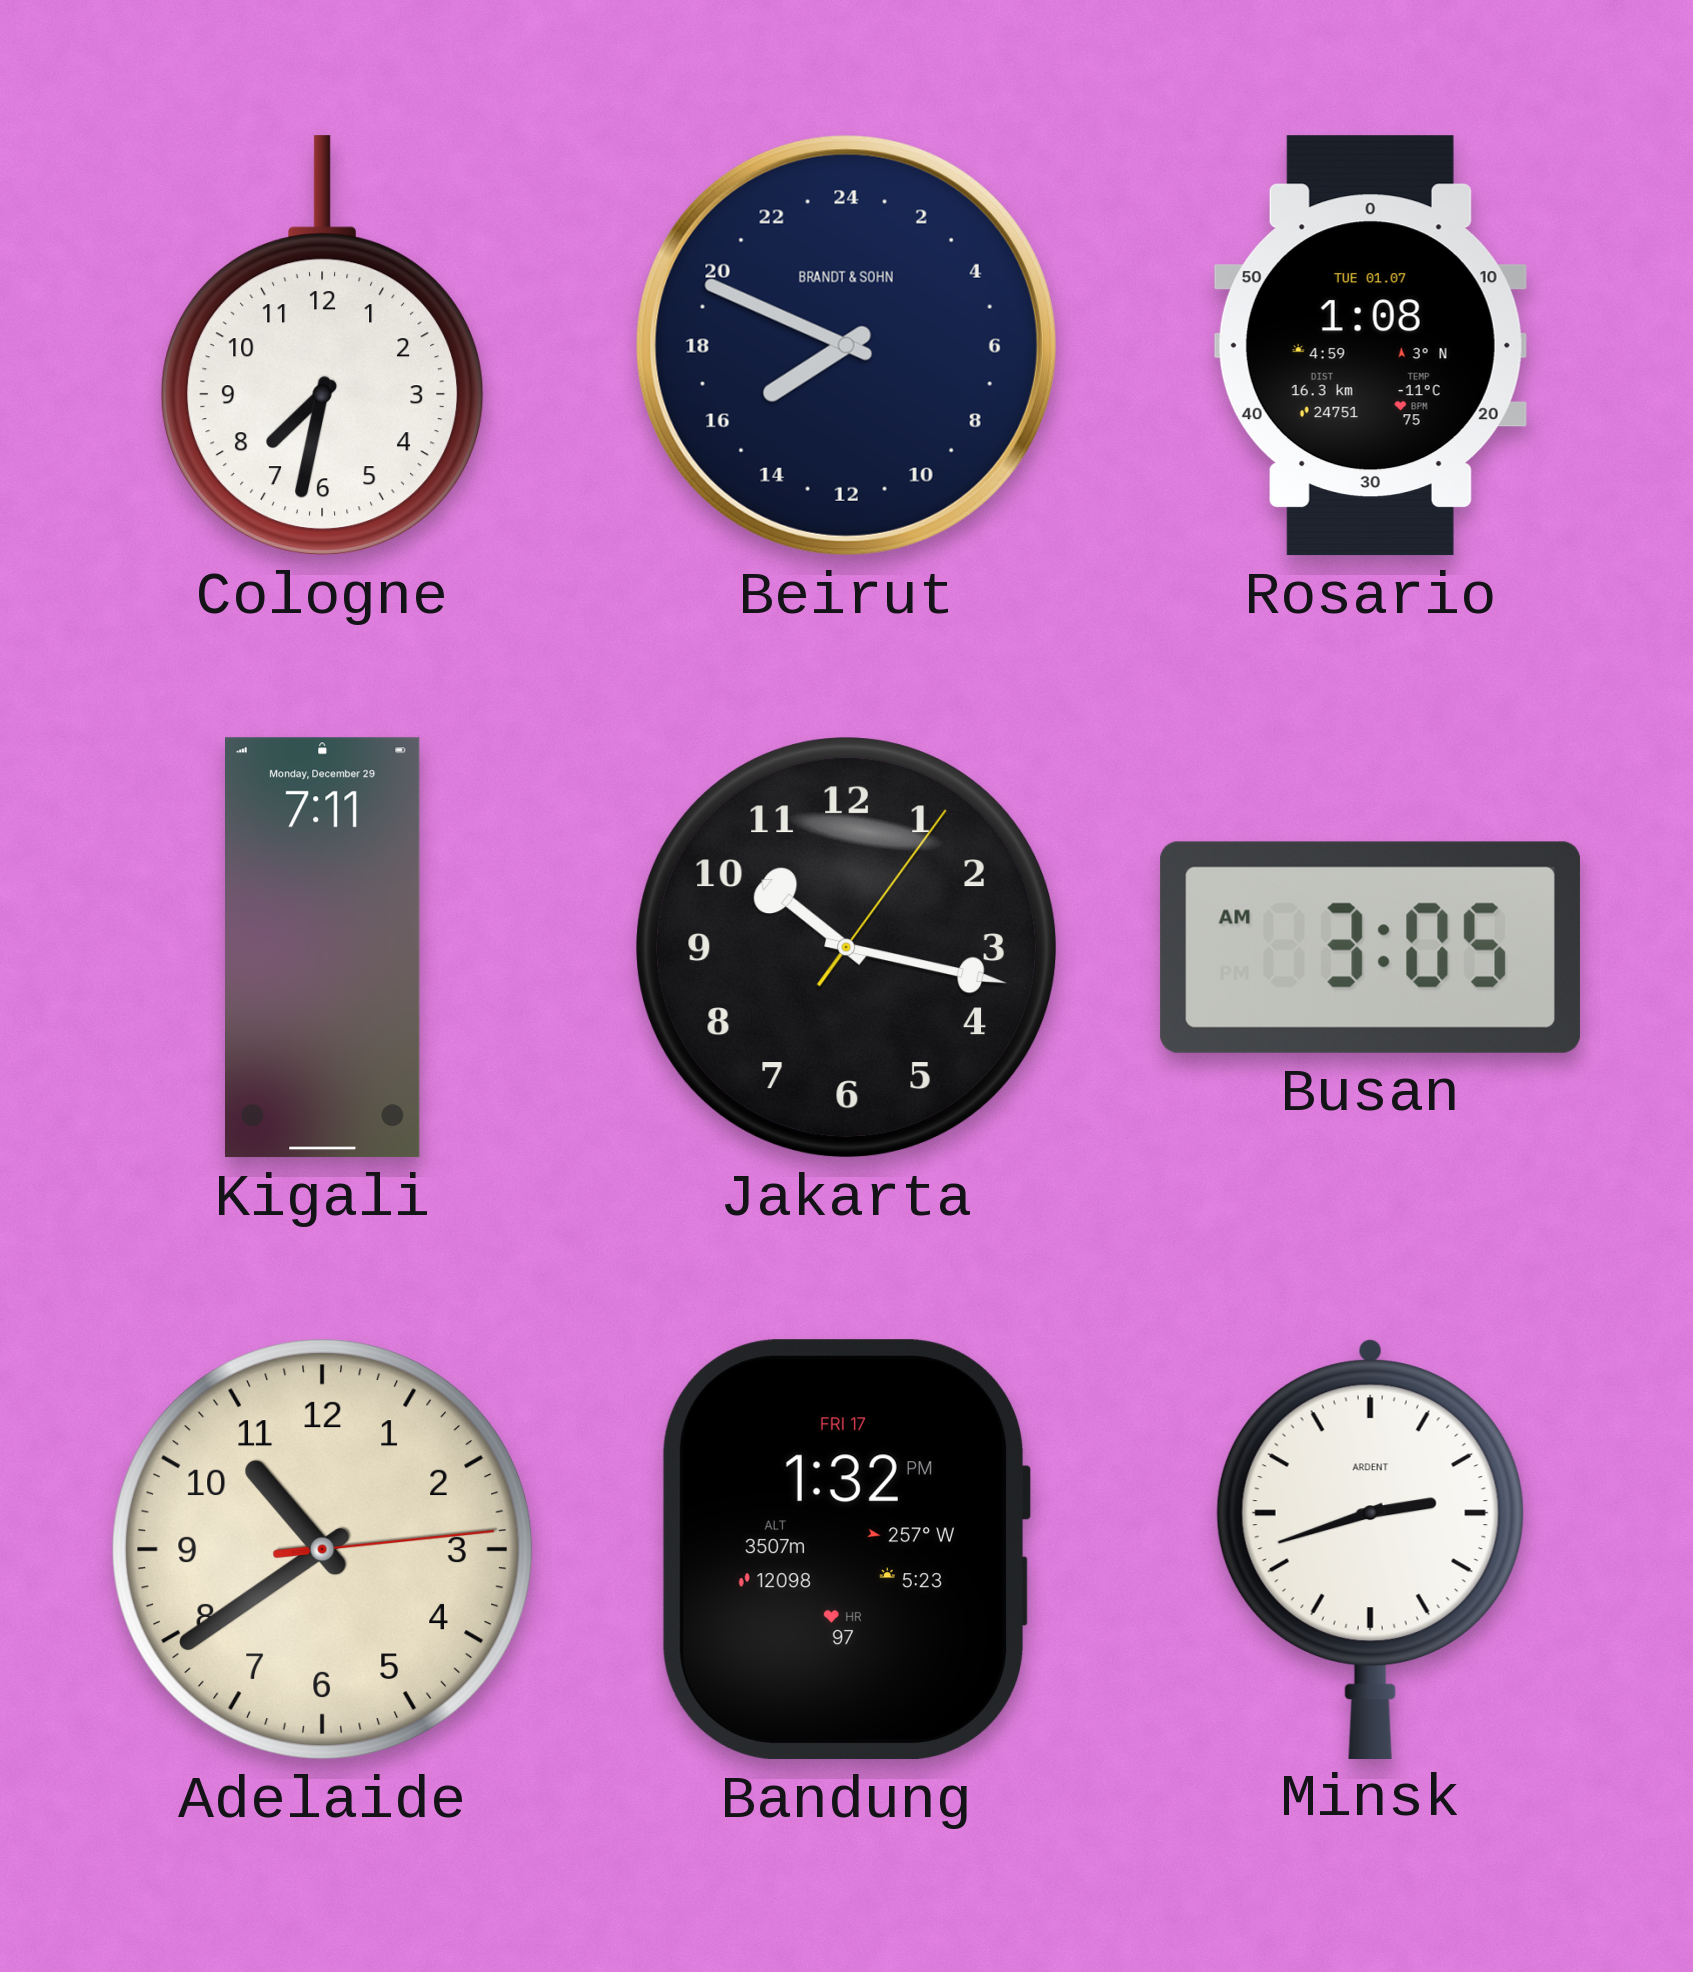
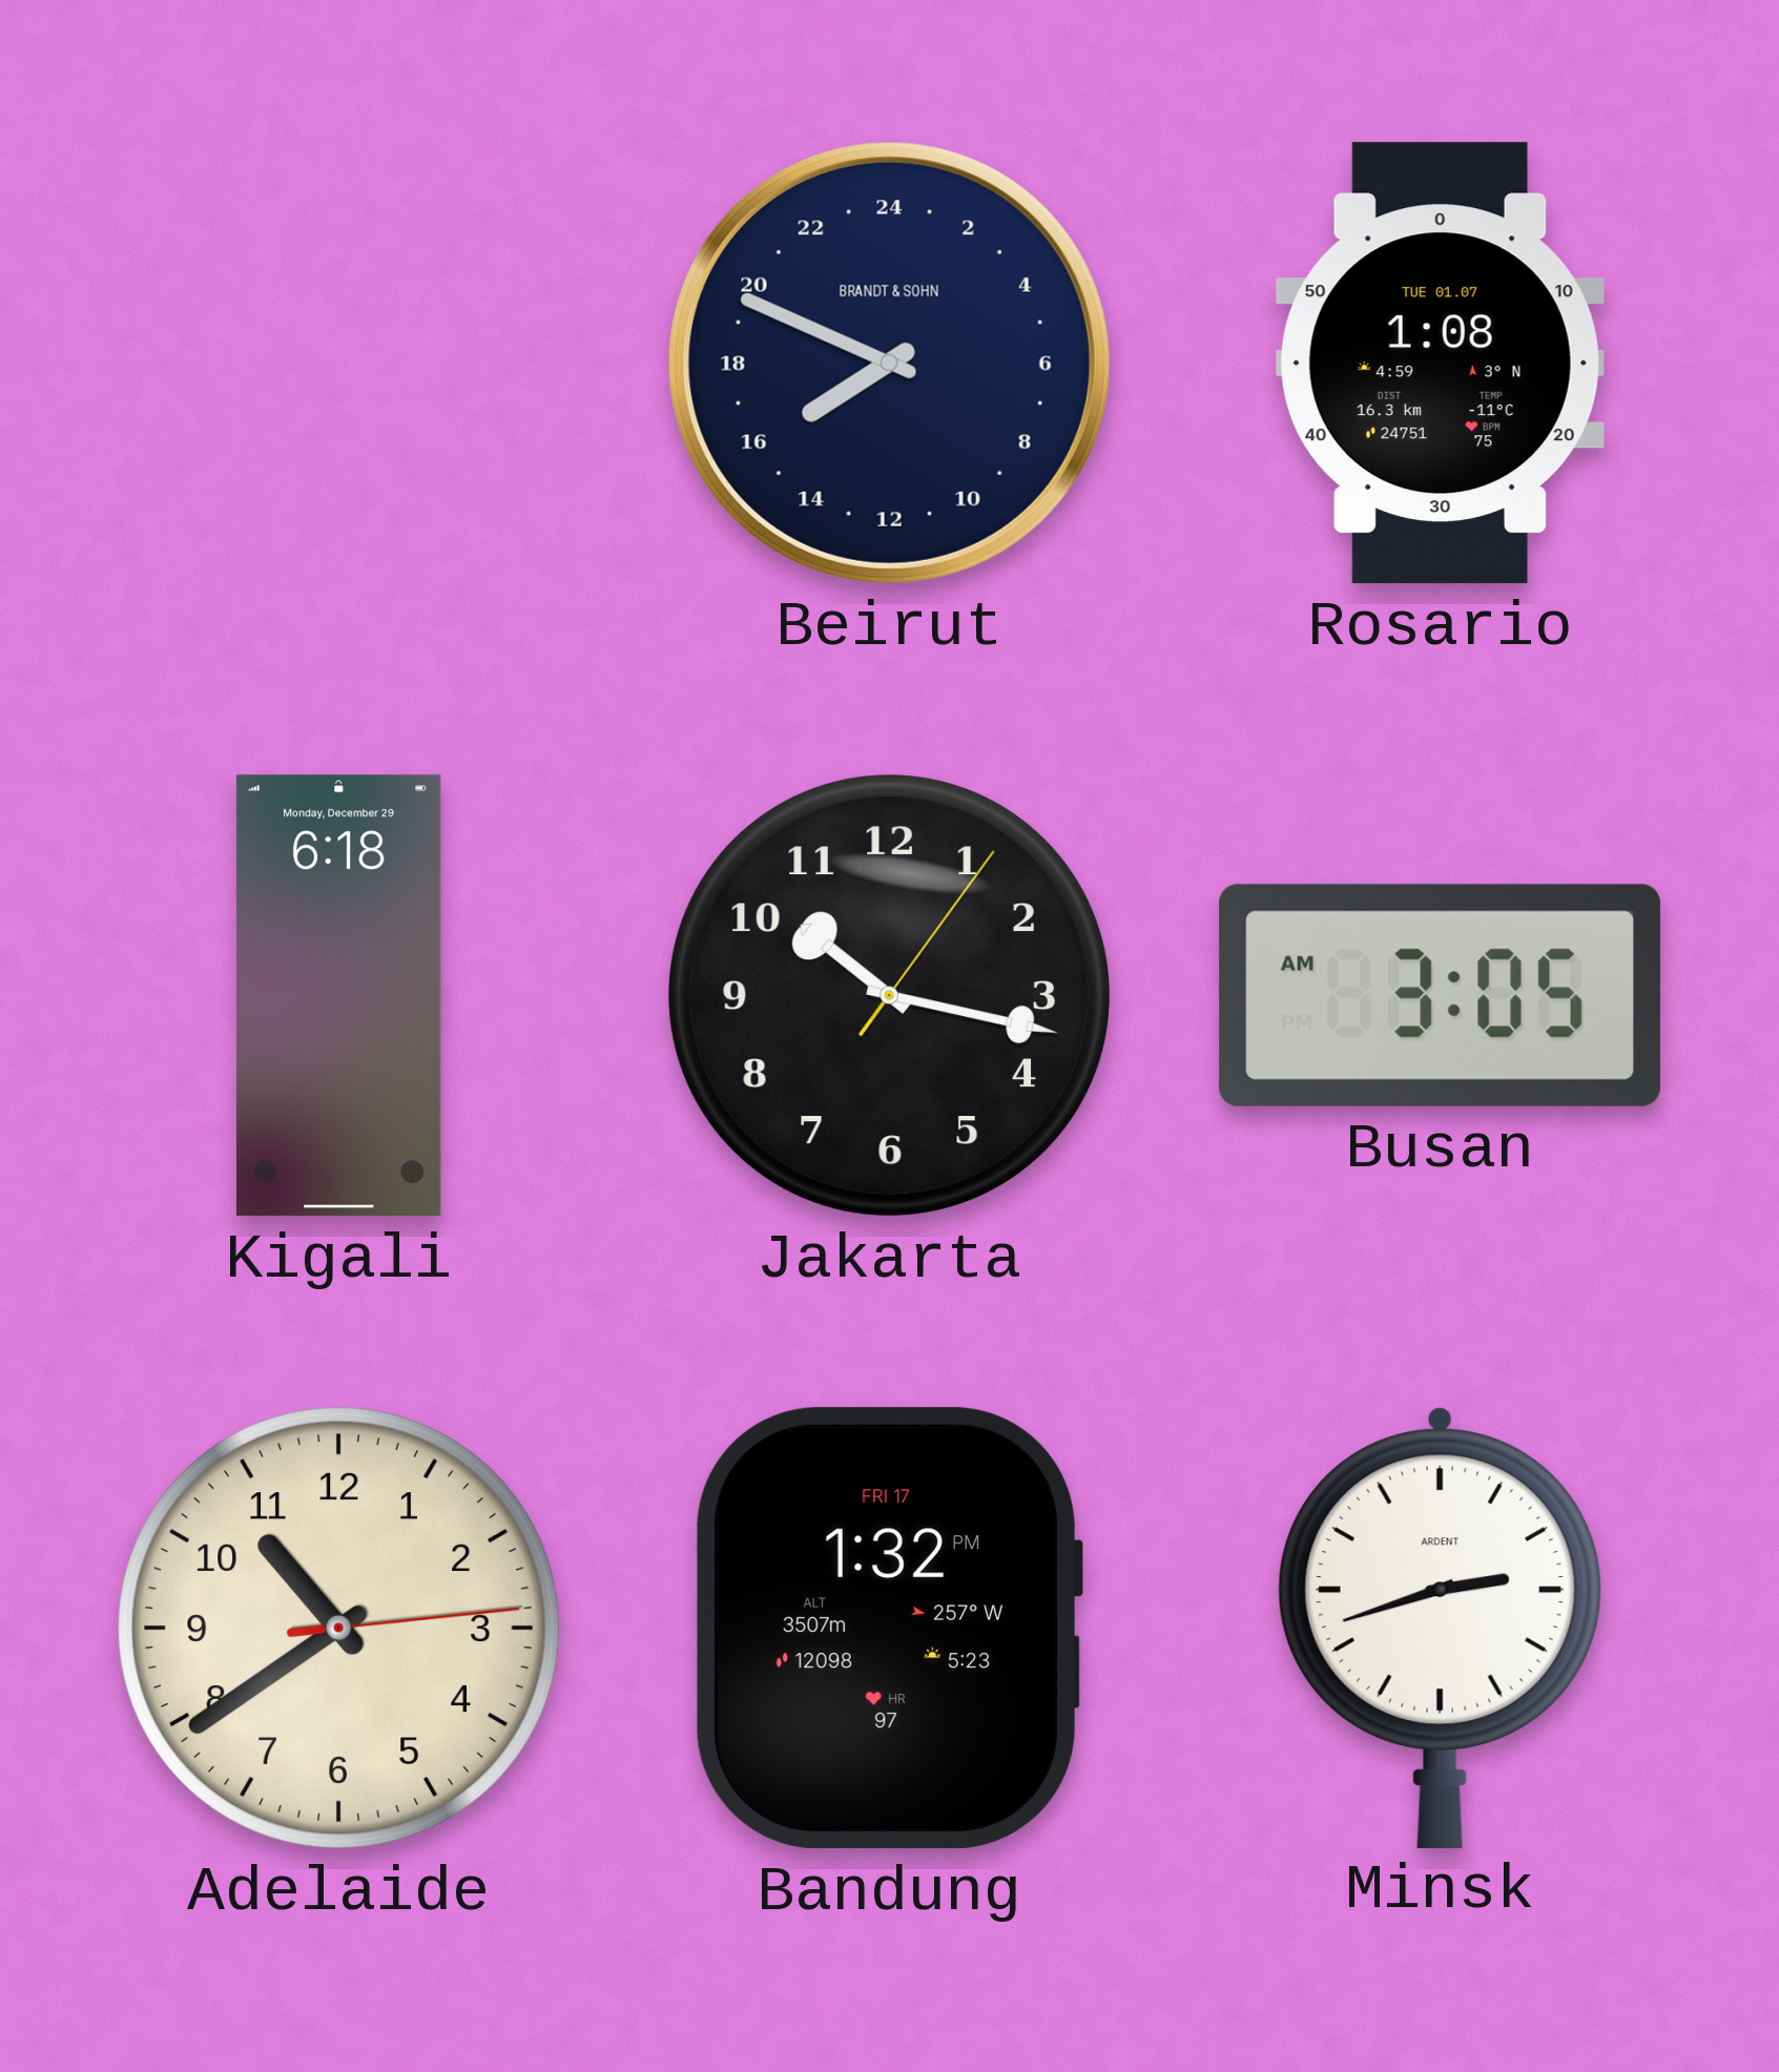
Cologne: 7:32 -> none
Kigali: 7:11 -> 6:18
